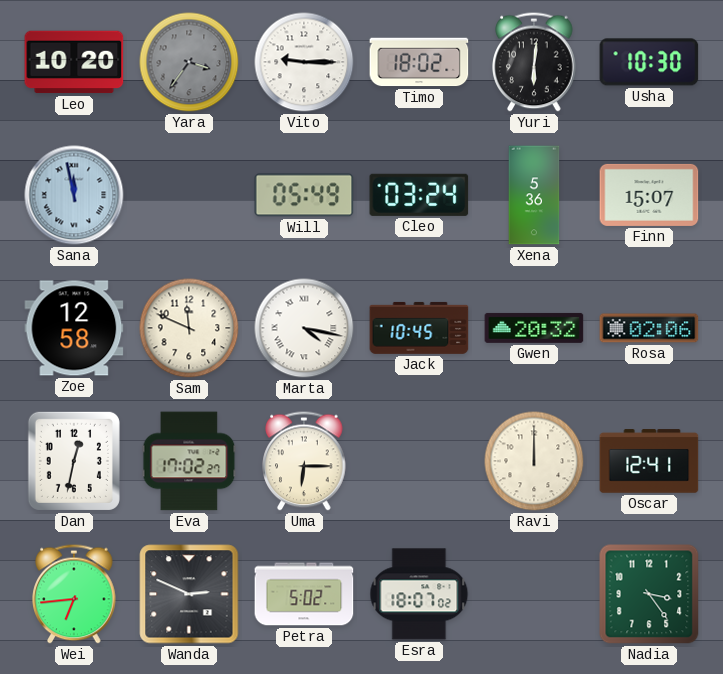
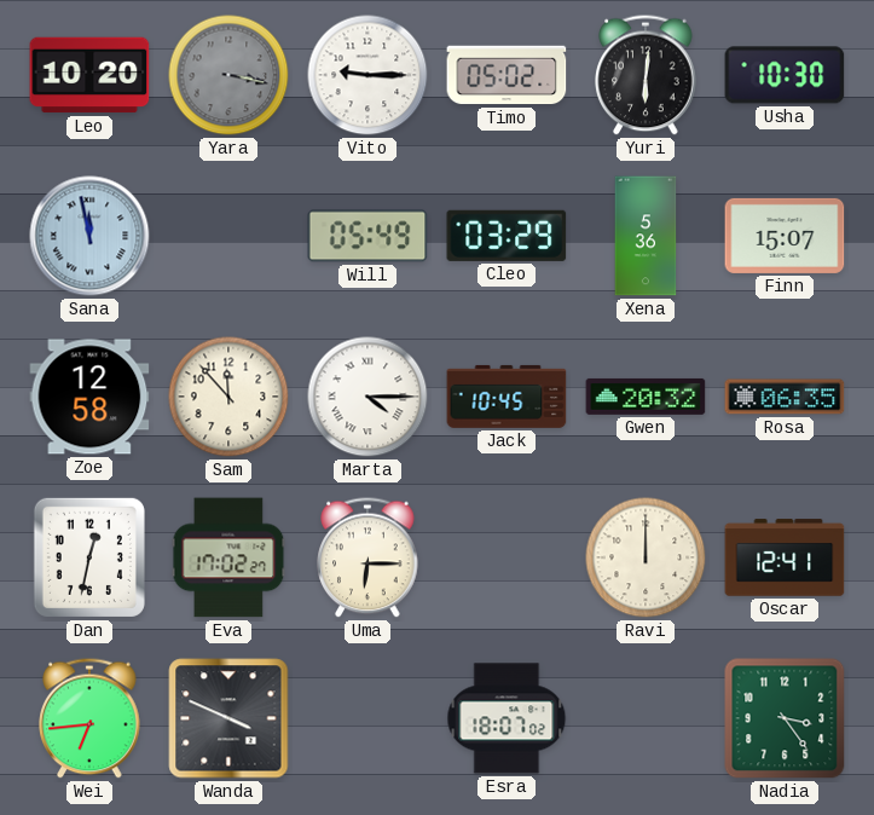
Yara: 3:36 -> 3:17
Timo: 18:02 -> 05:02
Cleo: 03:24 -> 03:29
Sam: 11:49 -> 11:53
Marta: 4:17 -> 4:15
Rosa: 02:06 -> 06:35
Wanda: 2:49 -> 3:49
Petra: 5:02 -> none
